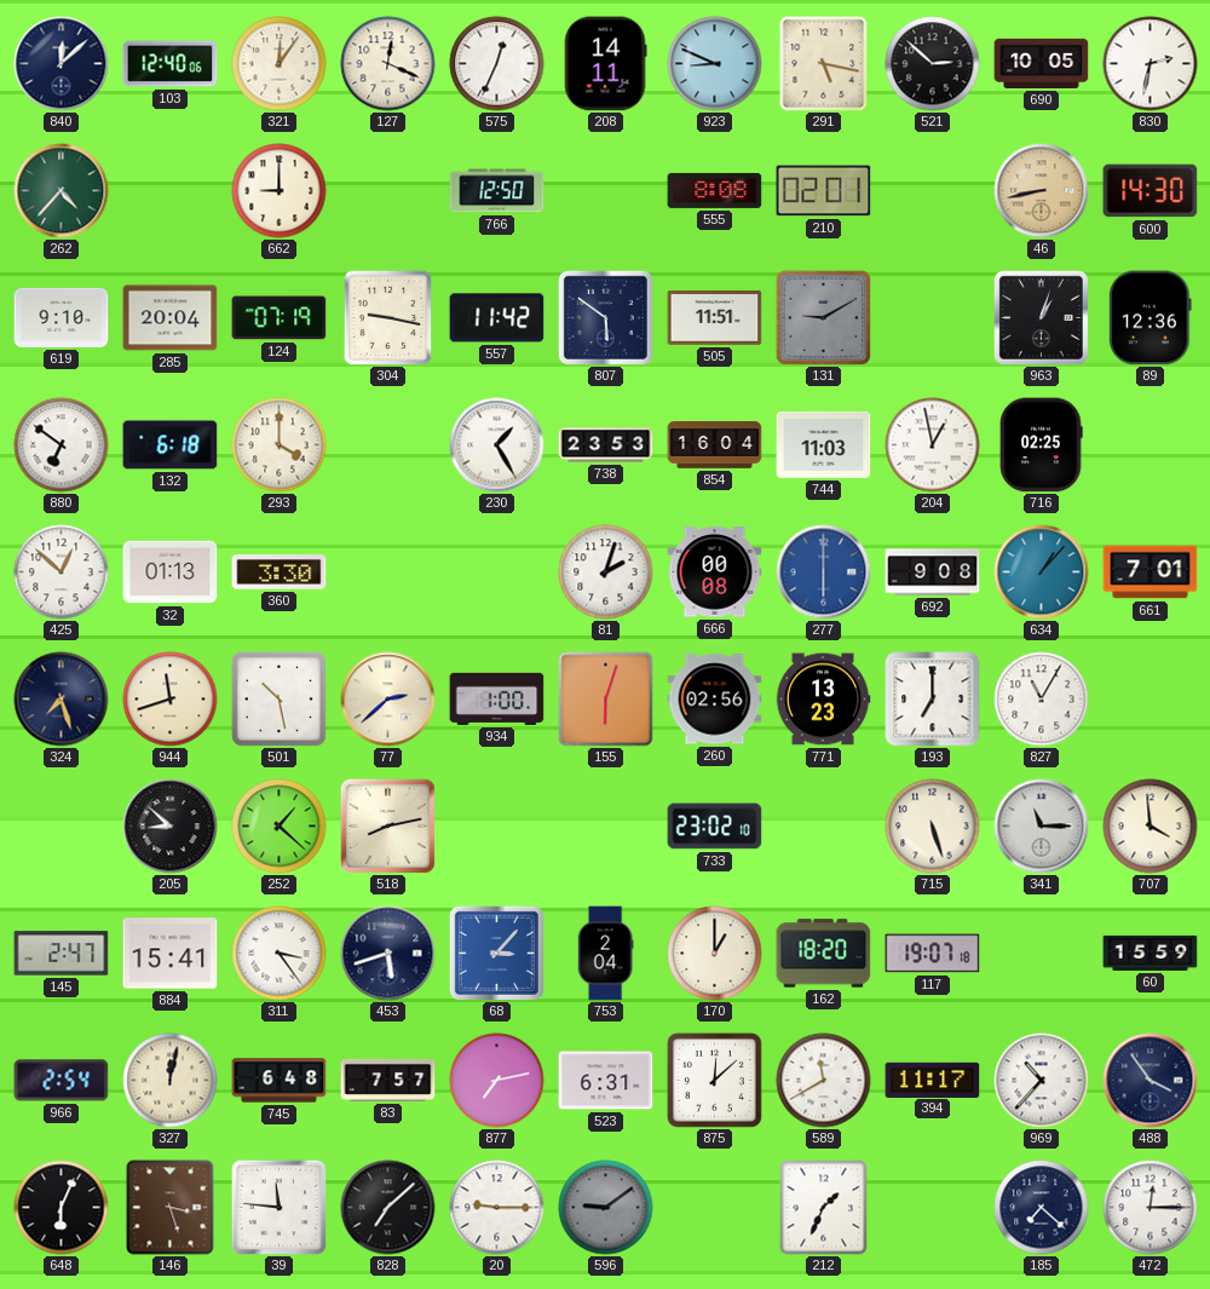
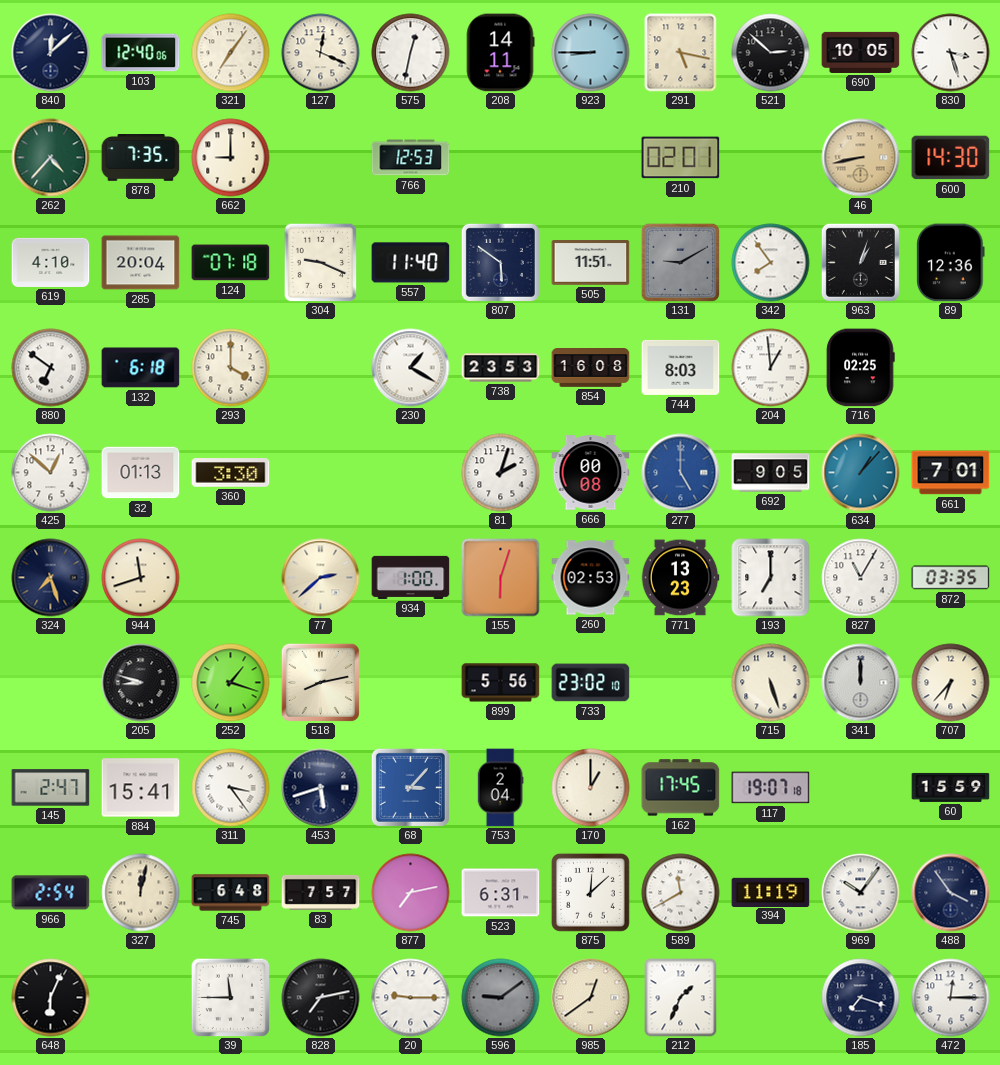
321: 12:06 -> 7:06
575: 12:34 -> 12:32
923: 8:49 -> 8:45
830: 2:32 -> 3:27
878: none -> 7:35
766: 12:50 -> 12:53
555: 8:08 -> none
619: 9:10 -> 4:10
124: 07:19 -> 07:18
304: 9:17 -> 9:19
557: 11:42 -> 11:40
342: none -> 7:54
230: 1:25 -> 1:20
854: 16:04 -> 16:08
744: 11:03 -> 8:03
204: 12:58 -> 12:59
277: 6:00 -> 5:00
692: 9:08 -> 9:05
501: 10:28 -> none
260: 02:56 -> 02:53
872: none -> 03:35
205: 8:52 -> 8:48
252: 1:22 -> 1:18
899: none -> 5:56
341: 11:15 -> 12:00
707: 3:59 -> 6:37
162: 18:20 -> 17:45
394: 11:17 -> 11:19
969: 10:37 -> 10:06
146: 3:27 -> none
39: 11:46 -> 11:45
828: 7:08 -> 7:13
985: none -> 12:39
185: 7:22 -> 7:18
